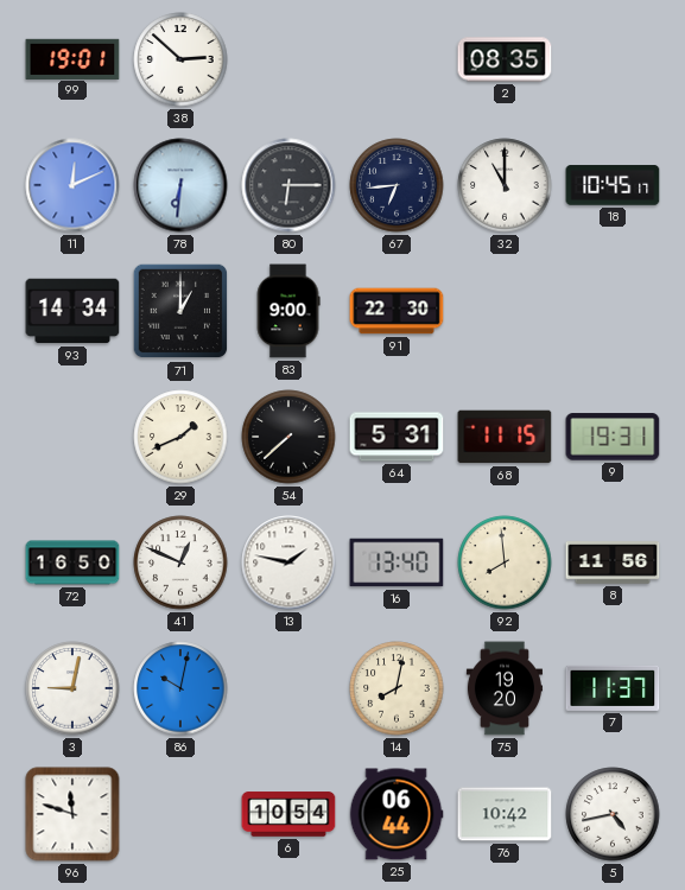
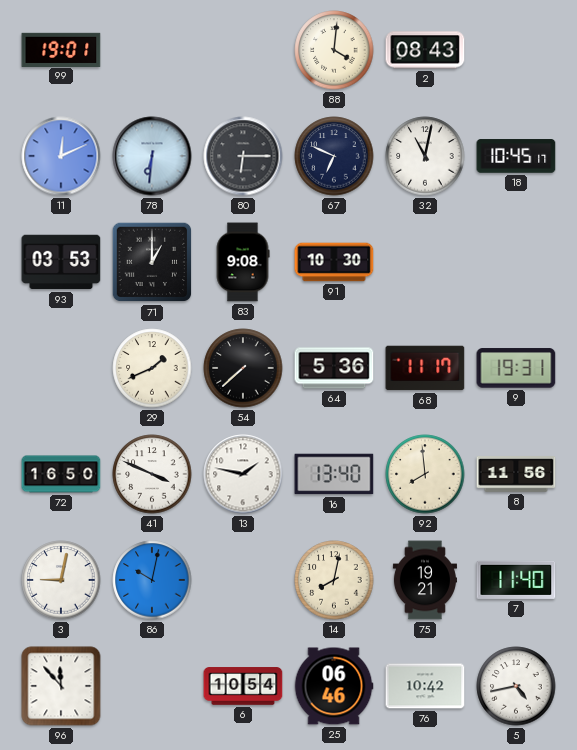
38: 2:52 -> none
88: none -> 4:01
2: 08:35 -> 08:43
67: 6:44 -> 6:49
32: 11:00 -> 11:02
93: 14:34 -> 03:53
83: 9:00 -> 9:08
91: 22:30 -> 10:30
64: 5:31 -> 5:36
68: 11:15 -> 11:17
41: 12:49 -> 3:49
75: 19:20 -> 19:21
7: 11:37 -> 11:40
96: 11:48 -> 11:53
25: 06:44 -> 06:46
